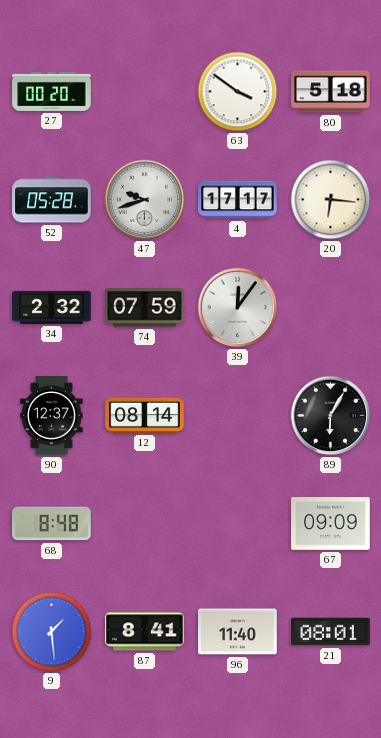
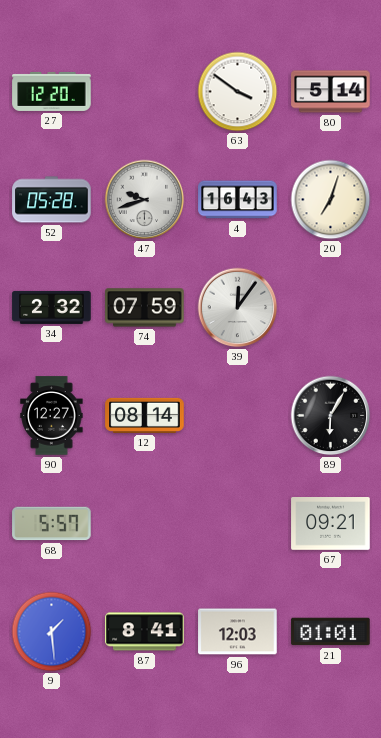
27: 00:20 -> 12:20
80: 5:18 -> 5:14
4: 17:17 -> 16:43
20: 6:16 -> 7:03
90: 12:37 -> 12:27
68: 8:48 -> 5:57
67: 09:09 -> 09:21
96: 11:40 -> 12:03
21: 08:01 -> 01:01
